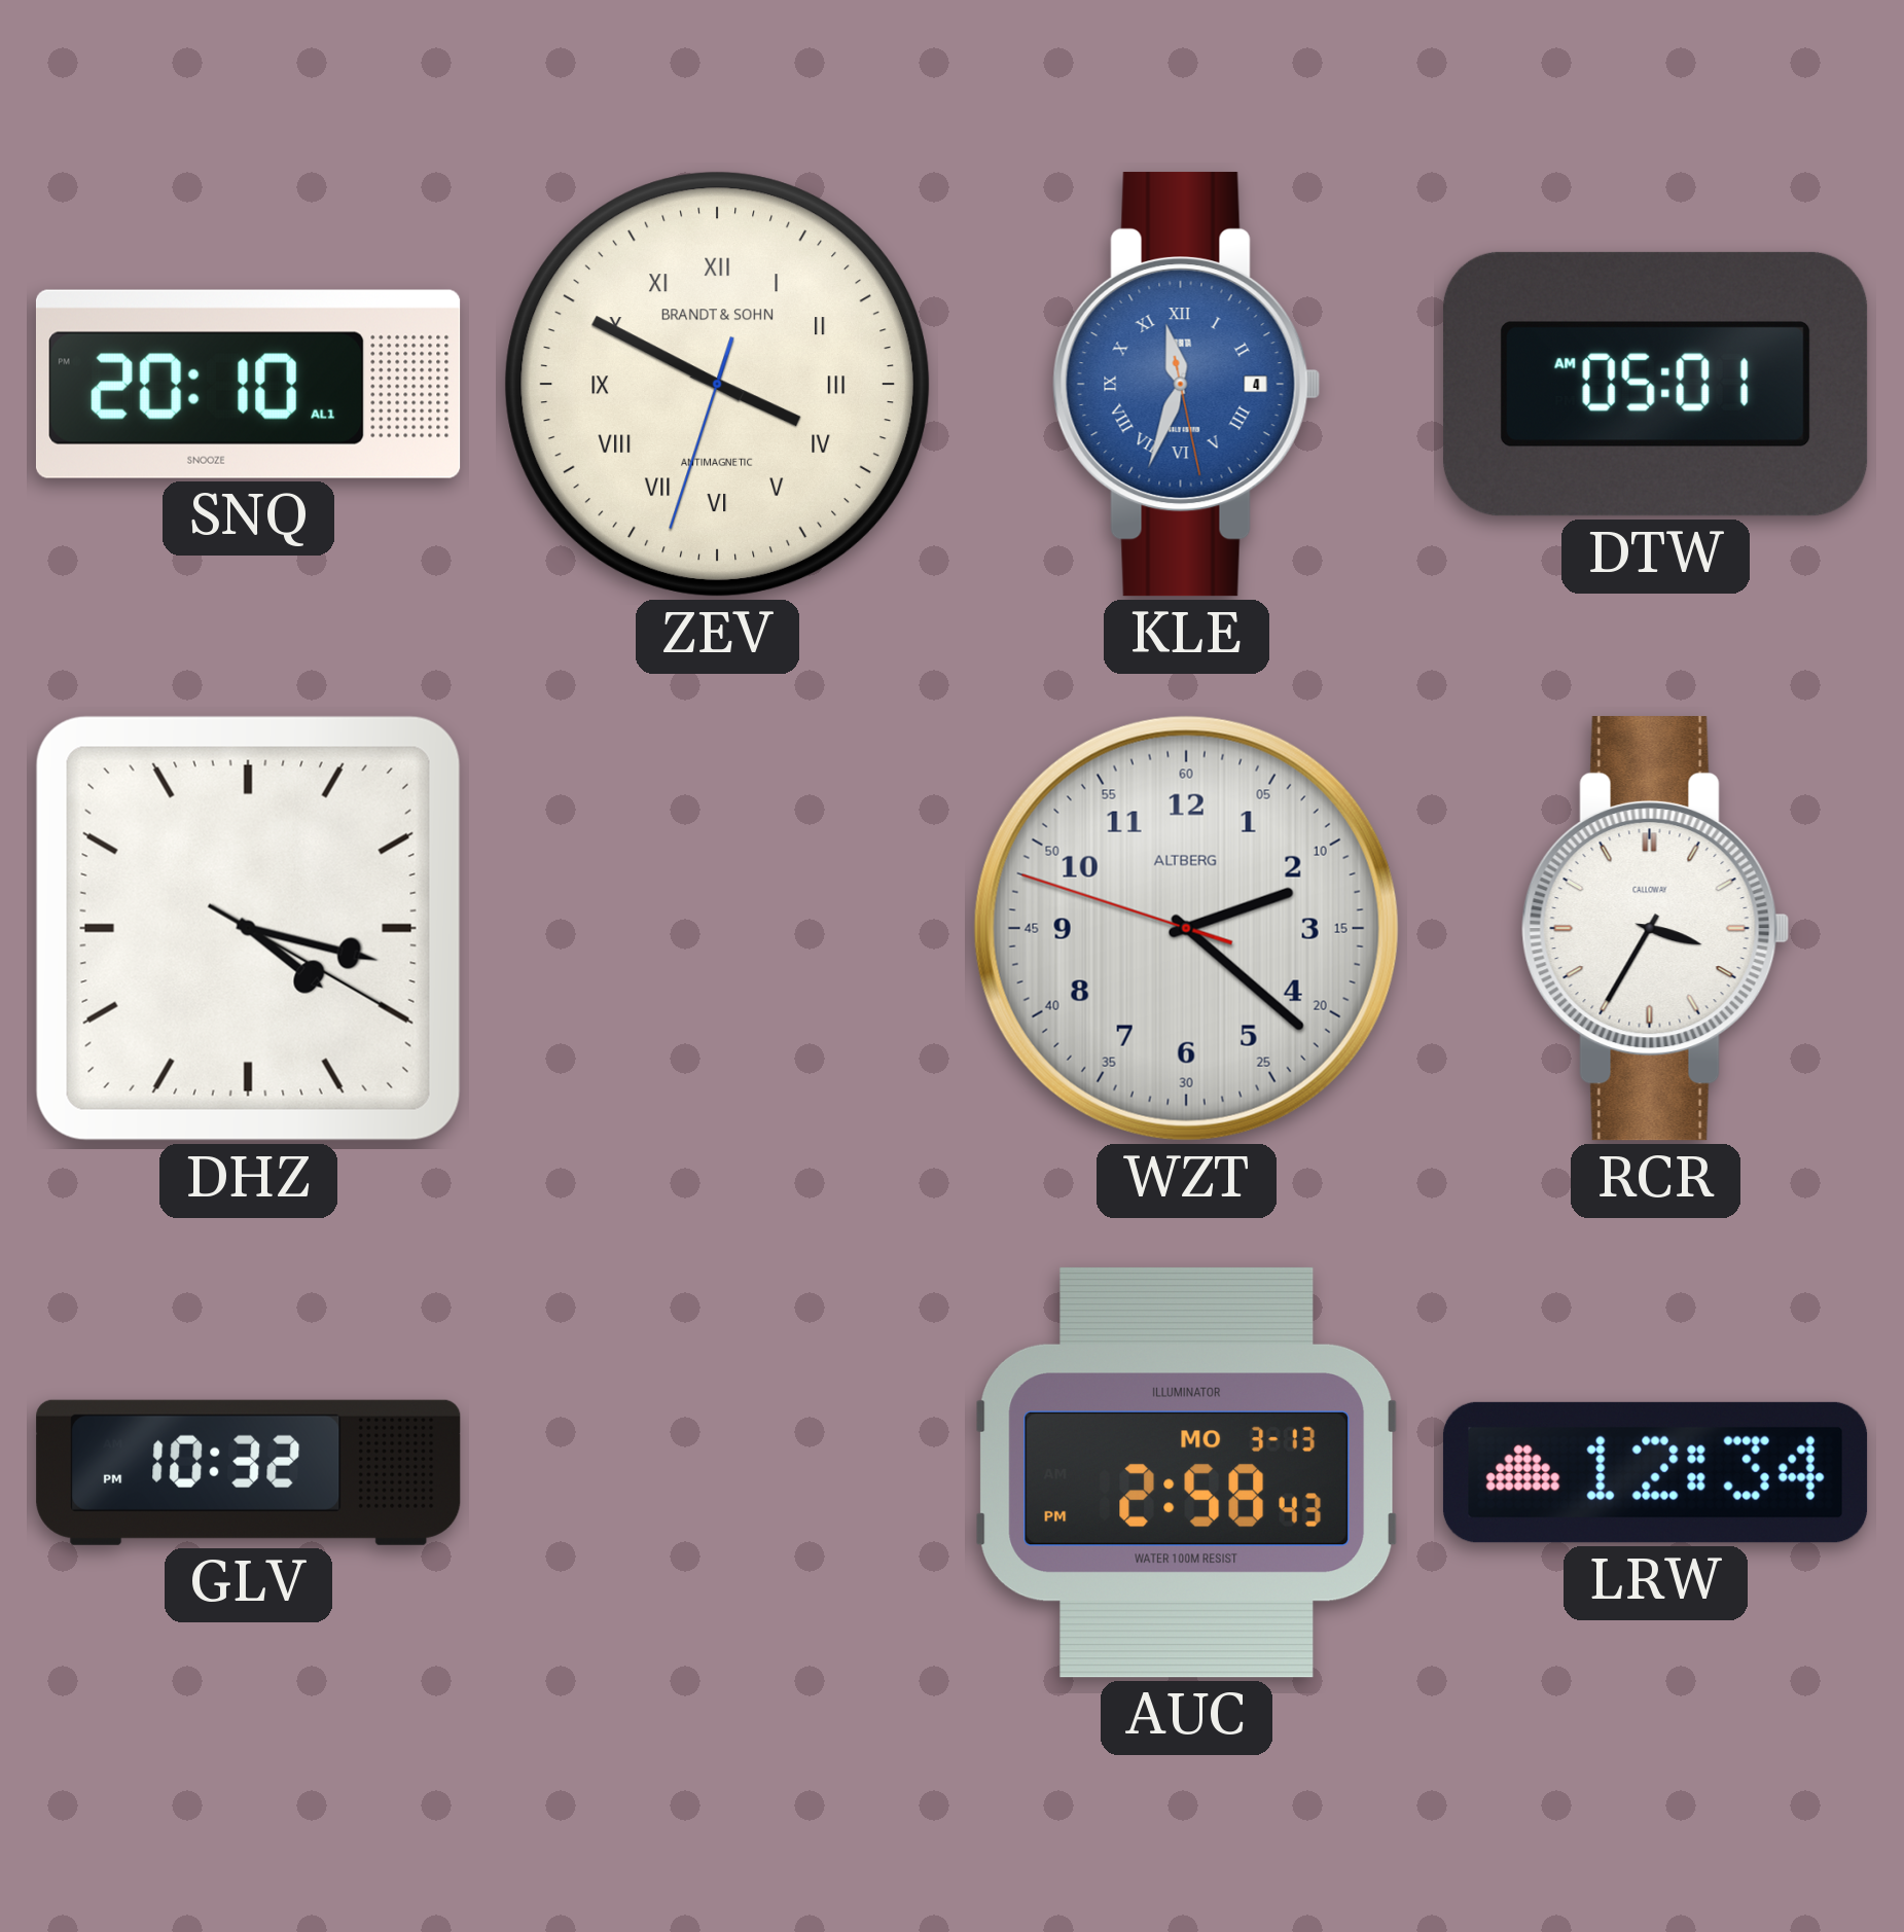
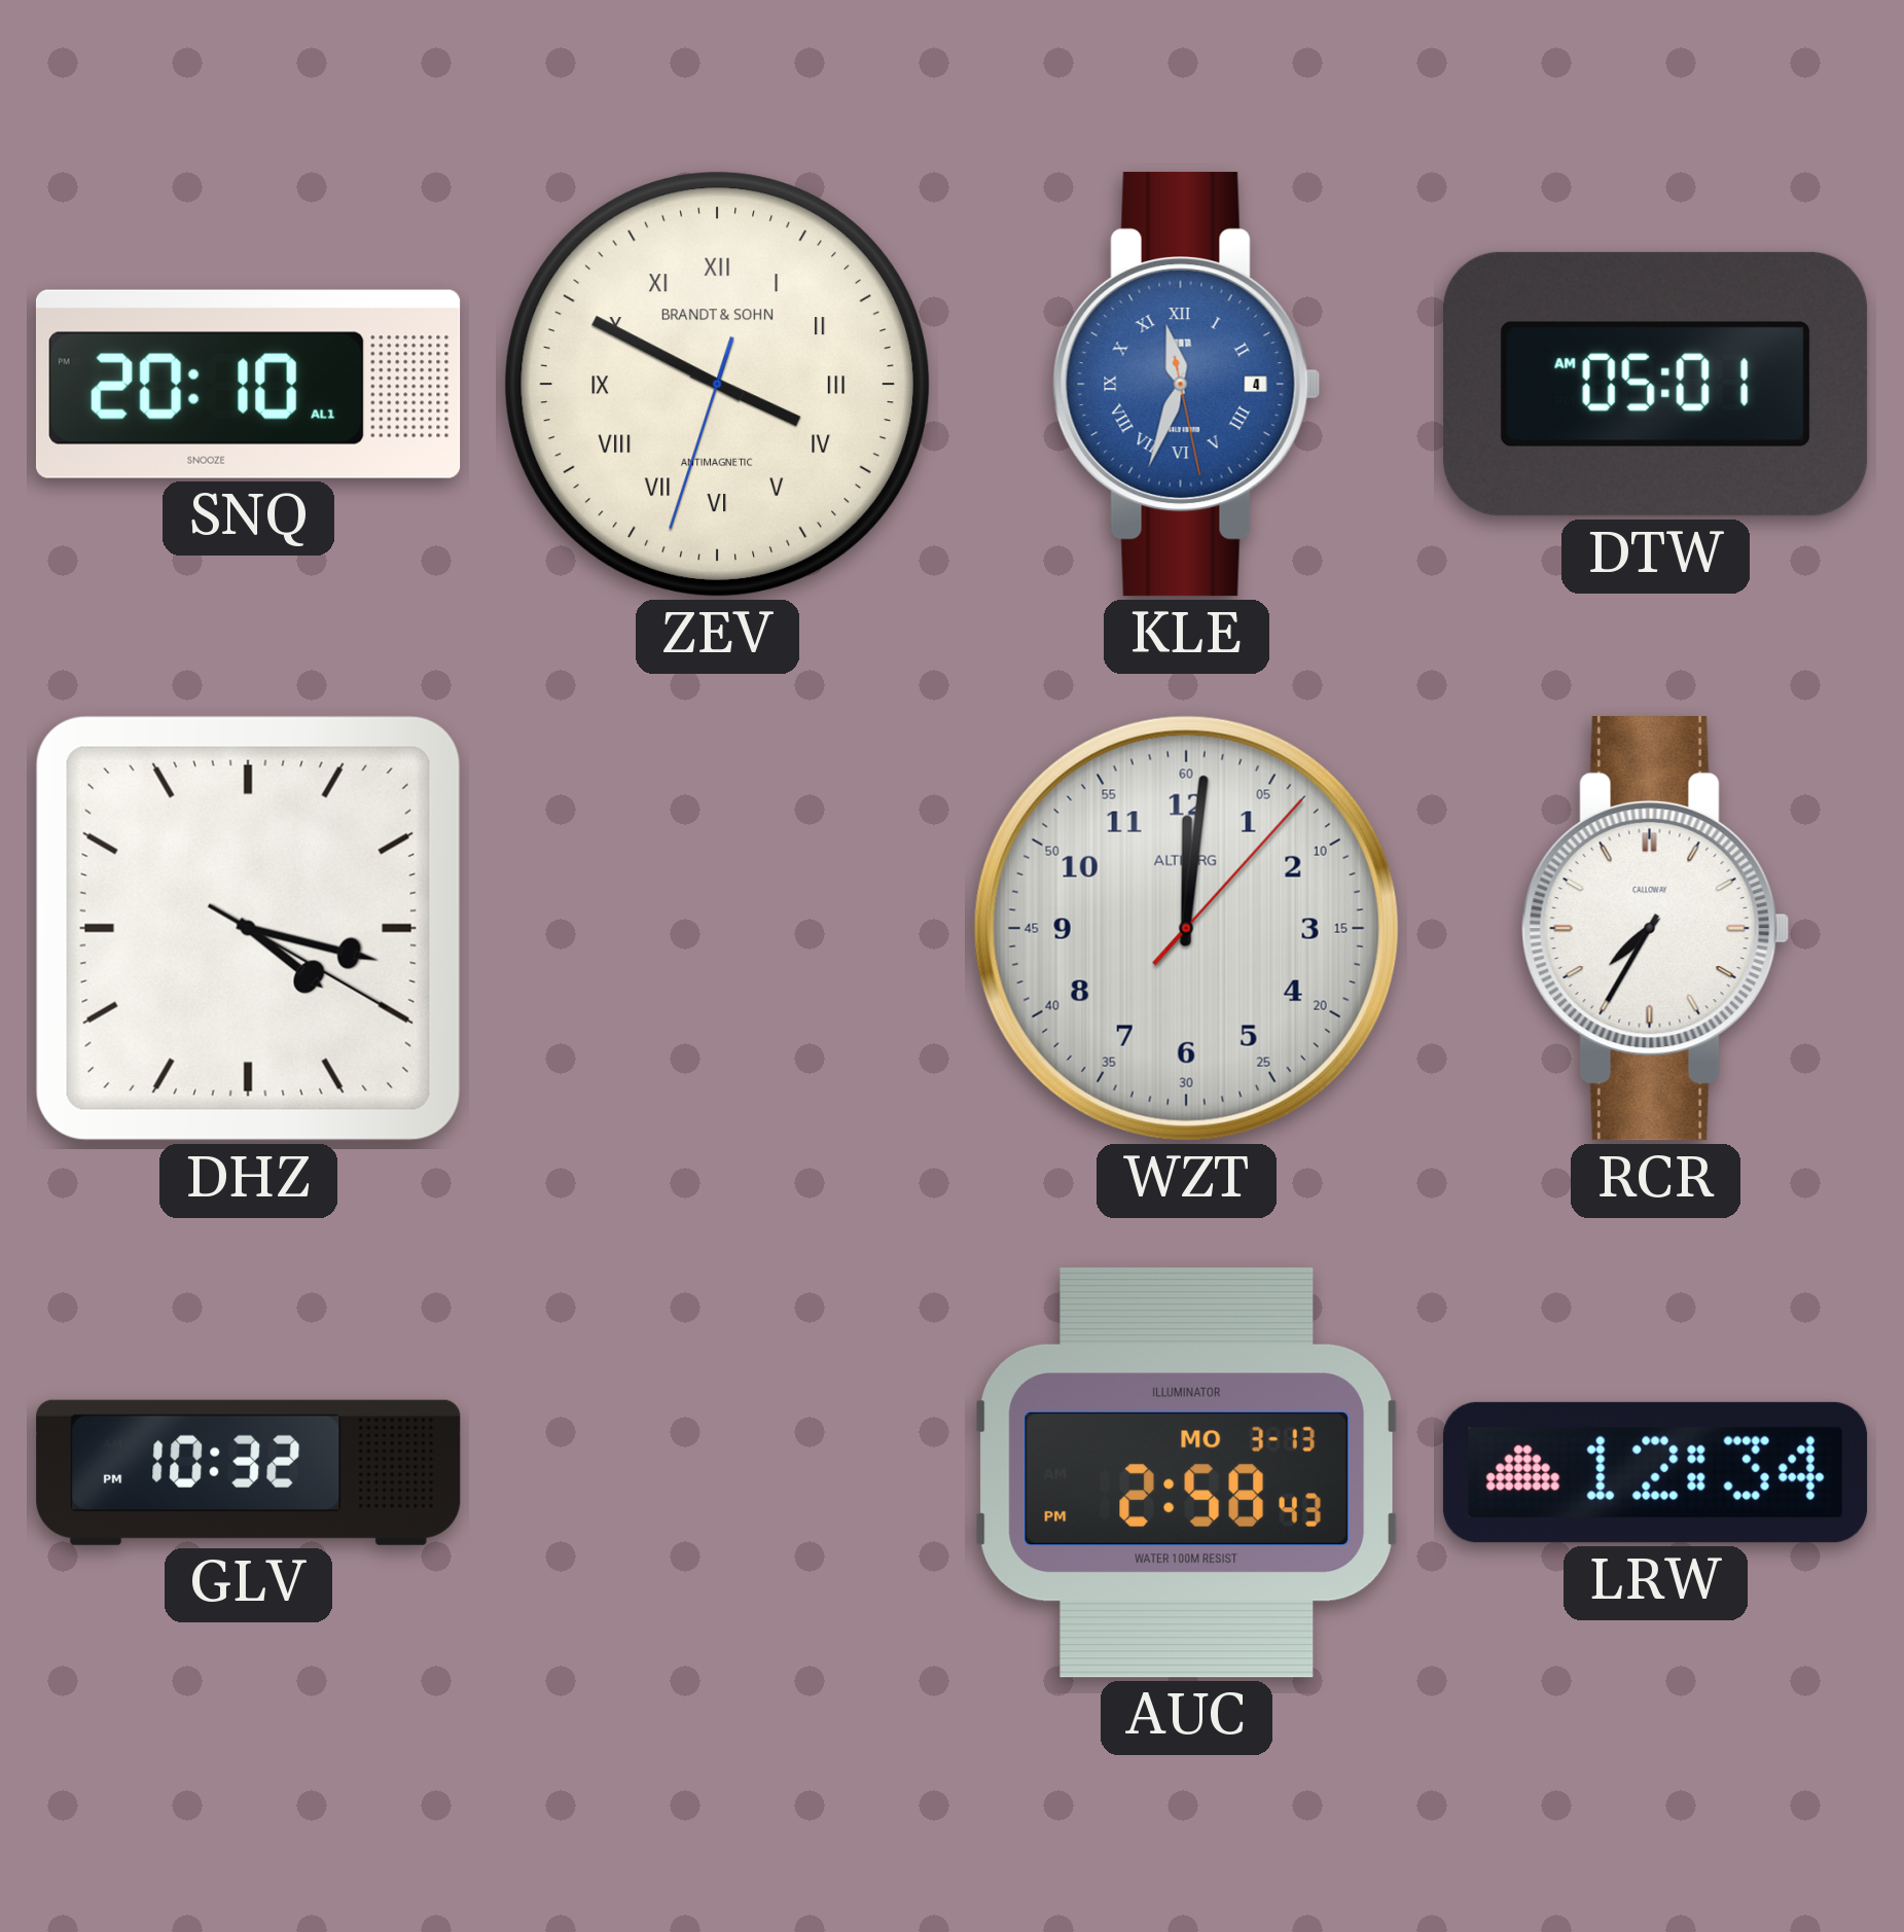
WZT: 2:21 -> 12:01
RCR: 3:35 -> 7:35
